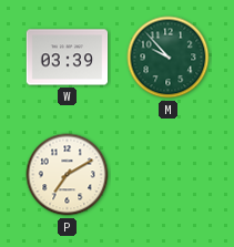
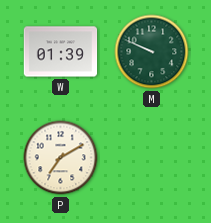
W: 03:39 -> 01:39
M: 9:53 -> 9:49
